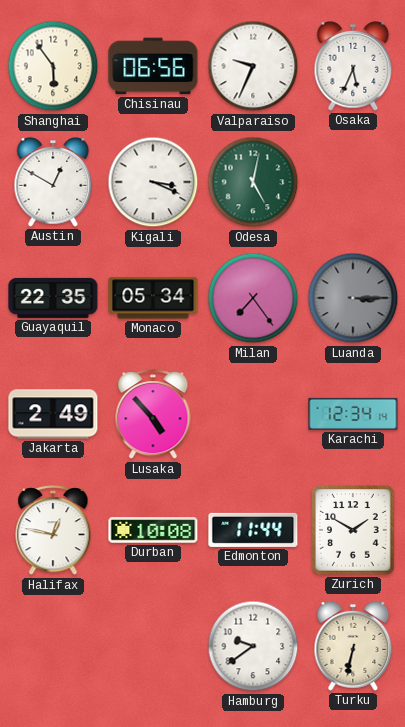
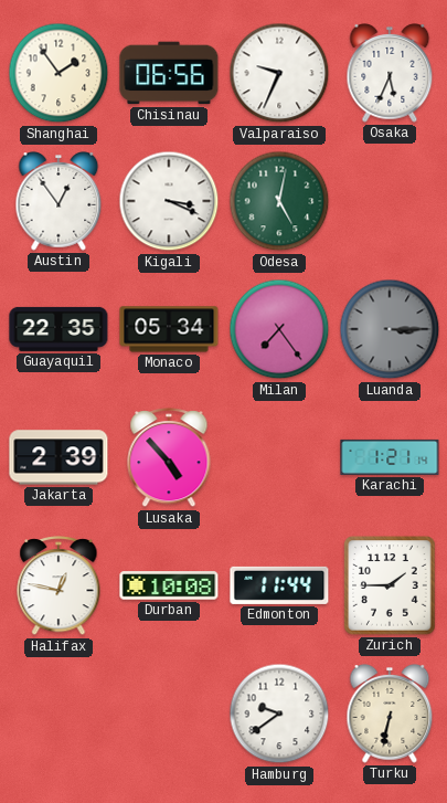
Shanghai: 5:54 -> 1:54
Austin: 12:50 -> 12:54
Jakarta: 2:49 -> 2:39
Karachi: 12:34 -> 1:21
Zurich: 1:50 -> 1:45
